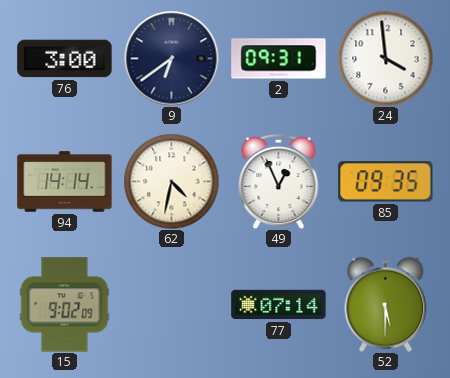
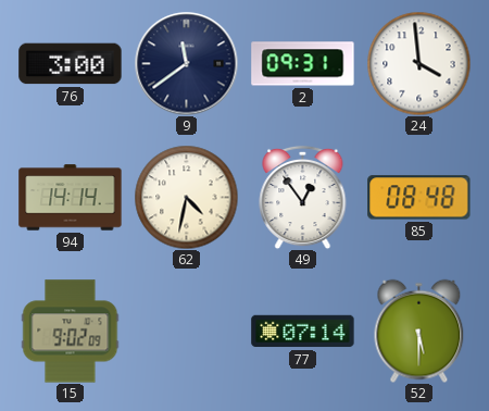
9: 6:39 -> 11:39
49: 12:56 -> 12:54
85: 09:35 -> 08:48
